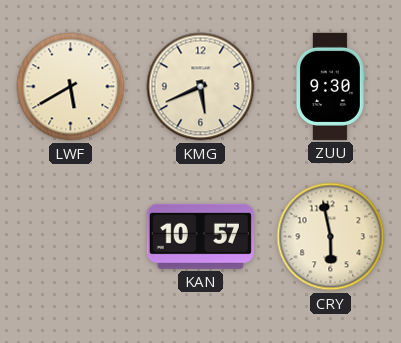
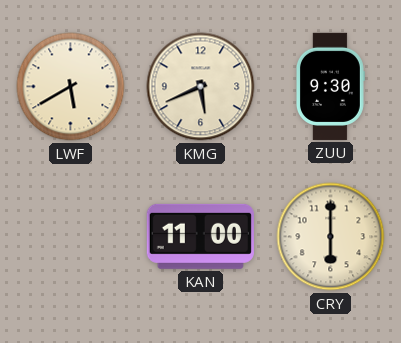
KAN: 10:57 -> 11:00
CRY: 5:58 -> 6:00
